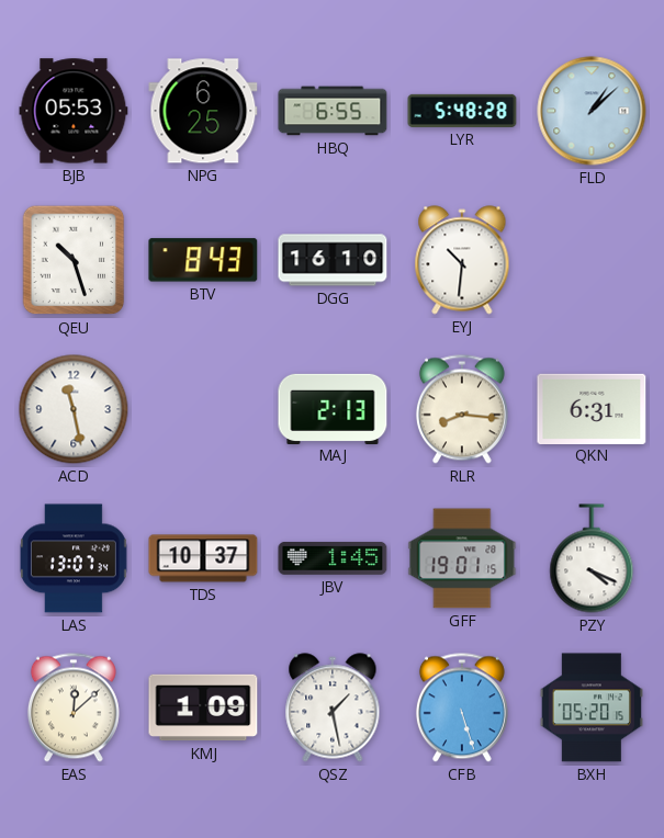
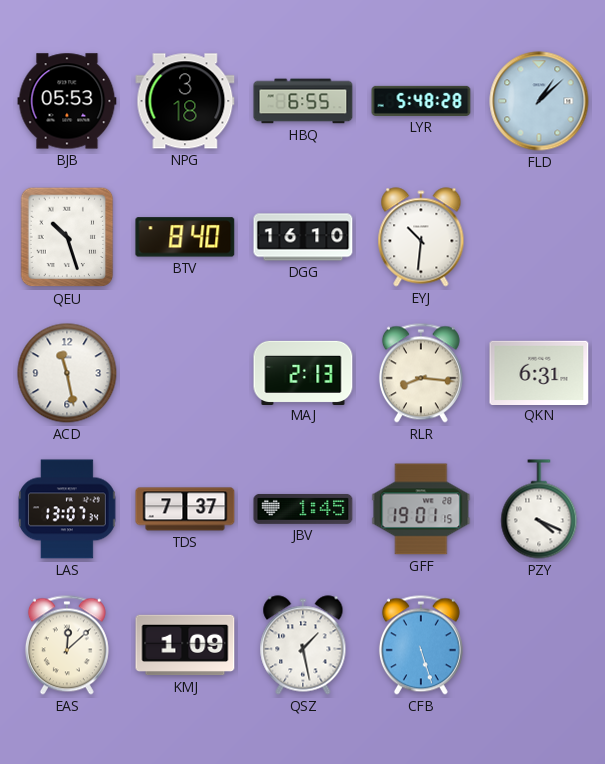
NPG: 6:25 -> 3:18
BTV: 8:43 -> 8:40
TDS: 10:37 -> 7:37
BXH: 05:20 -> none
